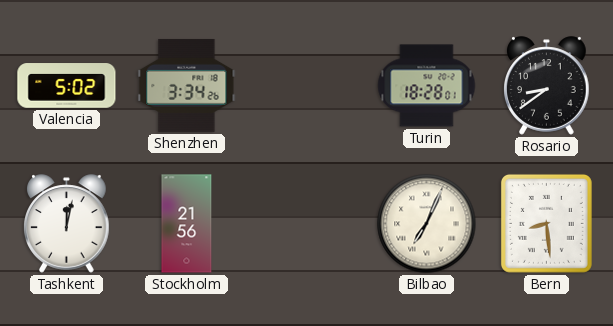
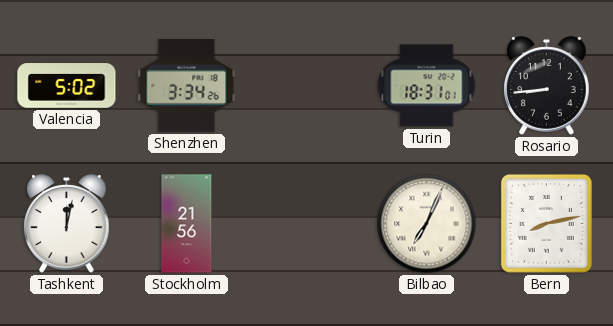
Turin: 18:28 -> 18:31
Rosario: 8:39 -> 8:44
Bern: 8:29 -> 8:13
